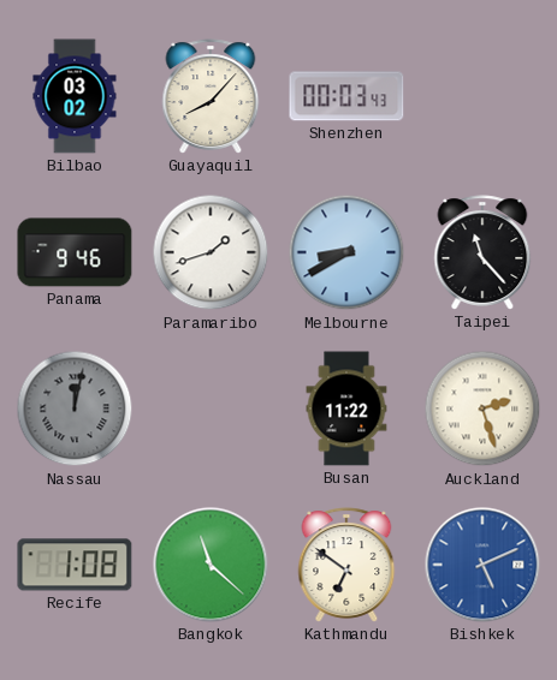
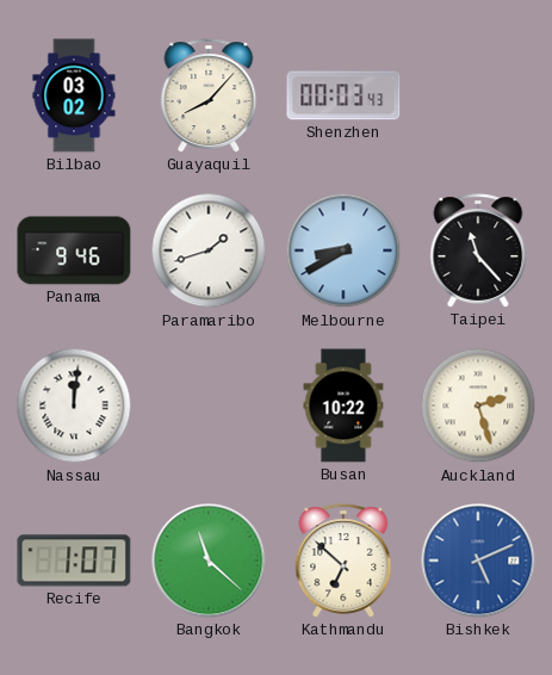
Nassau: 12:02 -> 12:01
Nassau dial: grey -> white
Busan: 11:22 -> 10:22
Recife: 1:08 -> 1:07
Kathmandu: 6:51 -> 6:52
